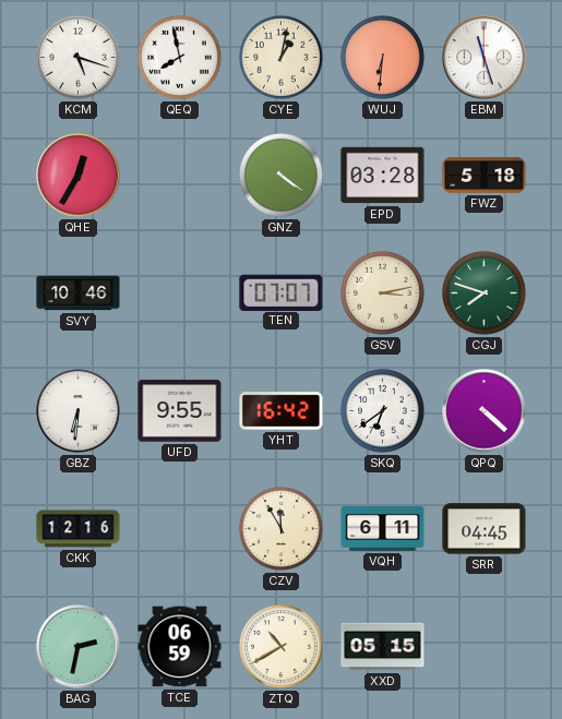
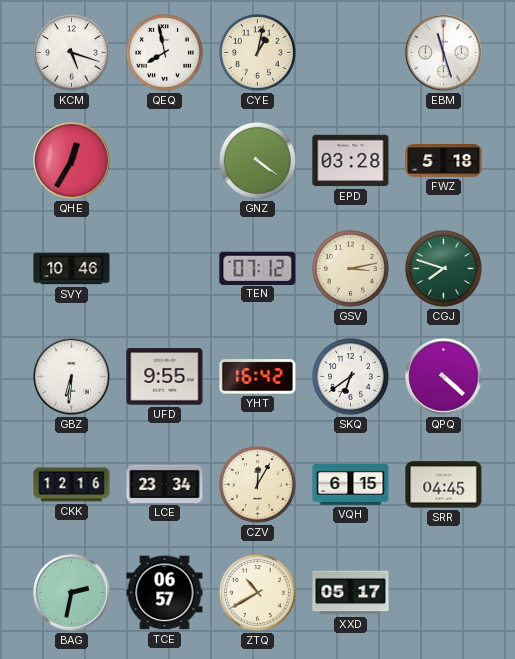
WUJ: 6:31 -> none
TEN: 07:07 -> 07:12
LCE: none -> 23:34
CZV: 11:55 -> 12:05
VQH: 6:11 -> 6:15
TCE: 06:59 -> 06:57
XXD: 05:15 -> 05:17
